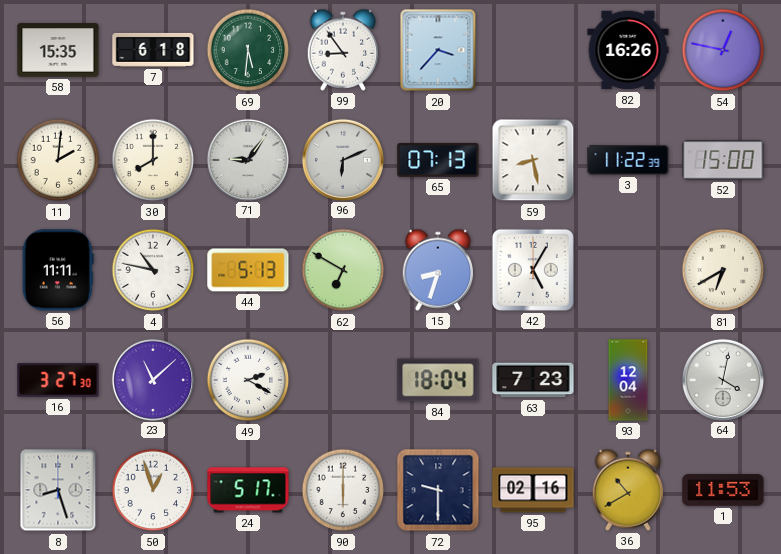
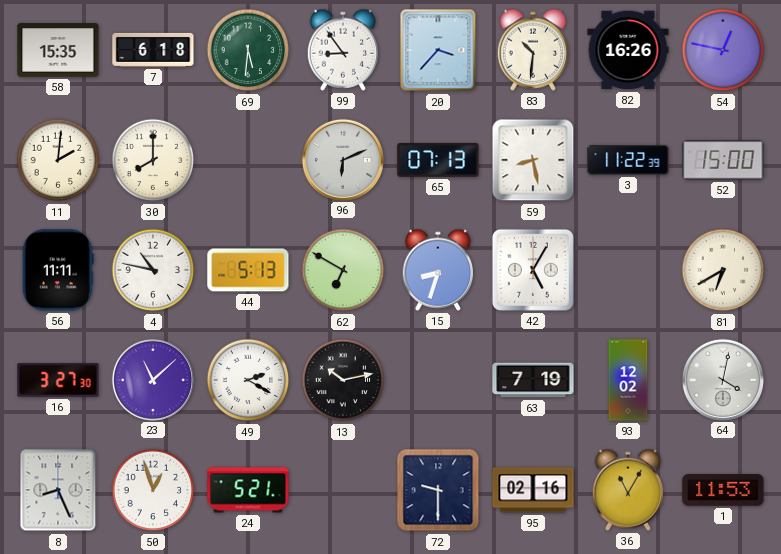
83: none -> 10:31
71: 9:06 -> none
13: none -> 10:13
84: 18:04 -> none
63: 7:23 -> 7:19
93: 12:04 -> 12:02
8: 8:27 -> 8:26
24: 5:17 -> 5:21
90: 6:00 -> none
36: 10:40 -> 11:05
